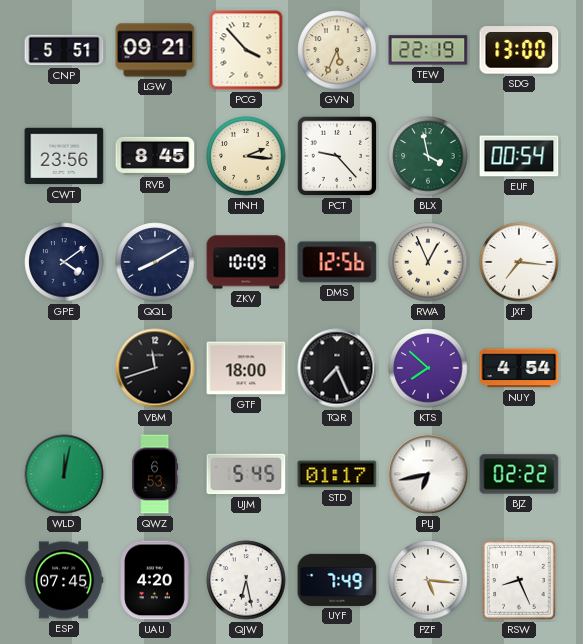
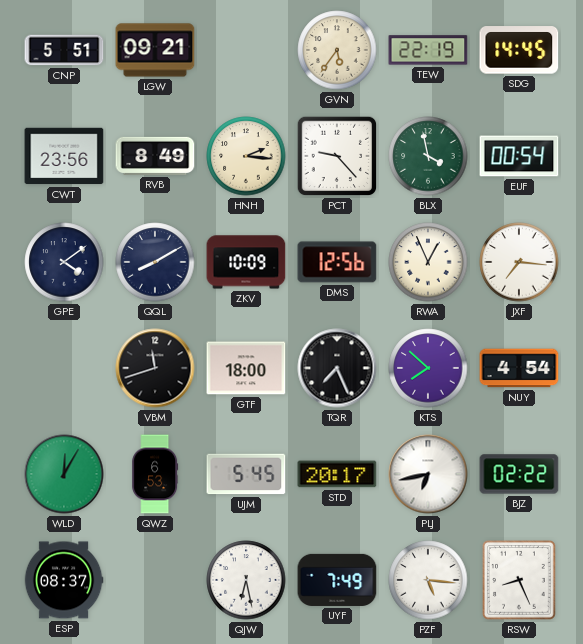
PCG: 3:53 -> none
GVN: 5:34 -> 5:36
SDG: 13:00 -> 14:45
RVB: 8:45 -> 8:49
WLD: 12:02 -> 12:05
STD: 01:17 -> 20:17
ESP: 07:45 -> 08:37
UAU: 4:20 -> none
